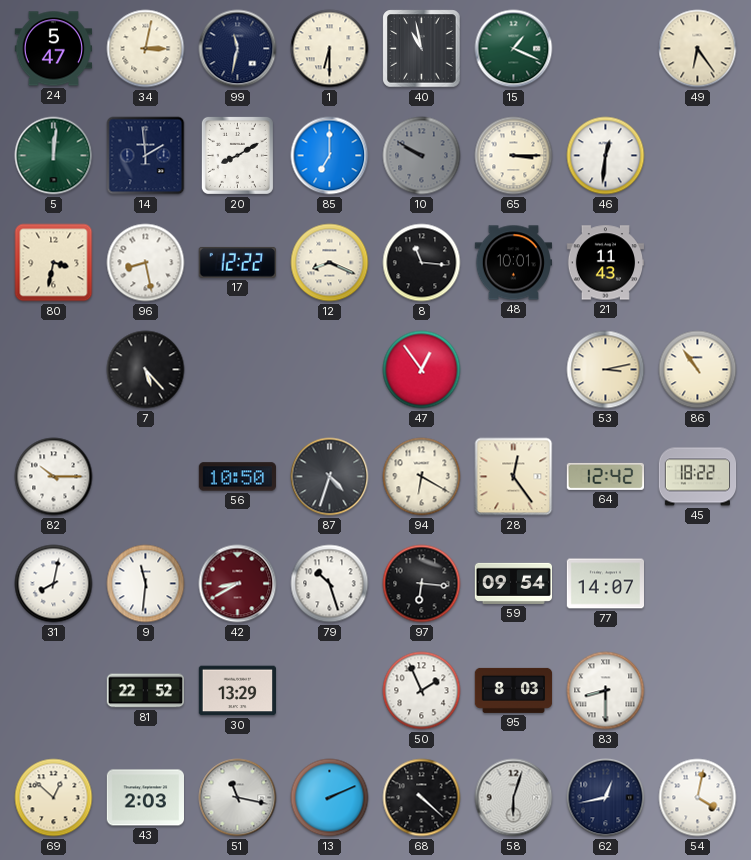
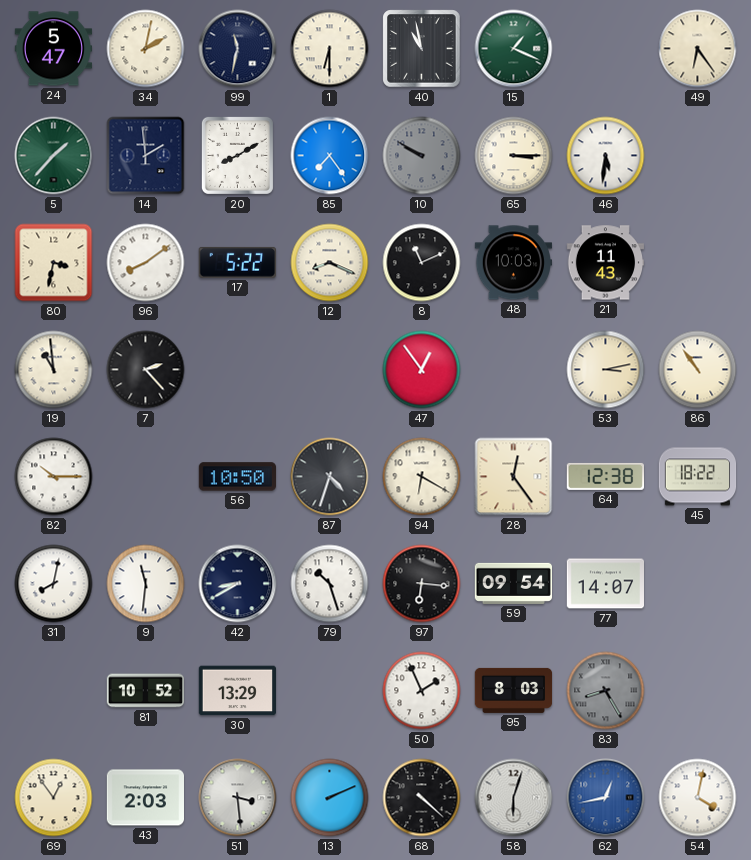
34: 3:02 -> 2:02
5: 12:01 -> 1:37
85: 7:00 -> 7:24
46: 12:31 -> 5:31
96: 8:28 -> 8:09
17: 12:22 -> 5:22
8: 11:16 -> 11:11
48: 10:01 -> 10:03
19: none -> 10:59
7: 5:23 -> 2:23
64: 12:42 -> 12:38
42 dial: burgundy -> navy
81: 22:52 -> 10:52
83: 8:30 -> 8:25
83 dial: white -> grey
69: 12:52 -> 12:54
51: 11:17 -> 3:29
62 dial: navy -> blue
